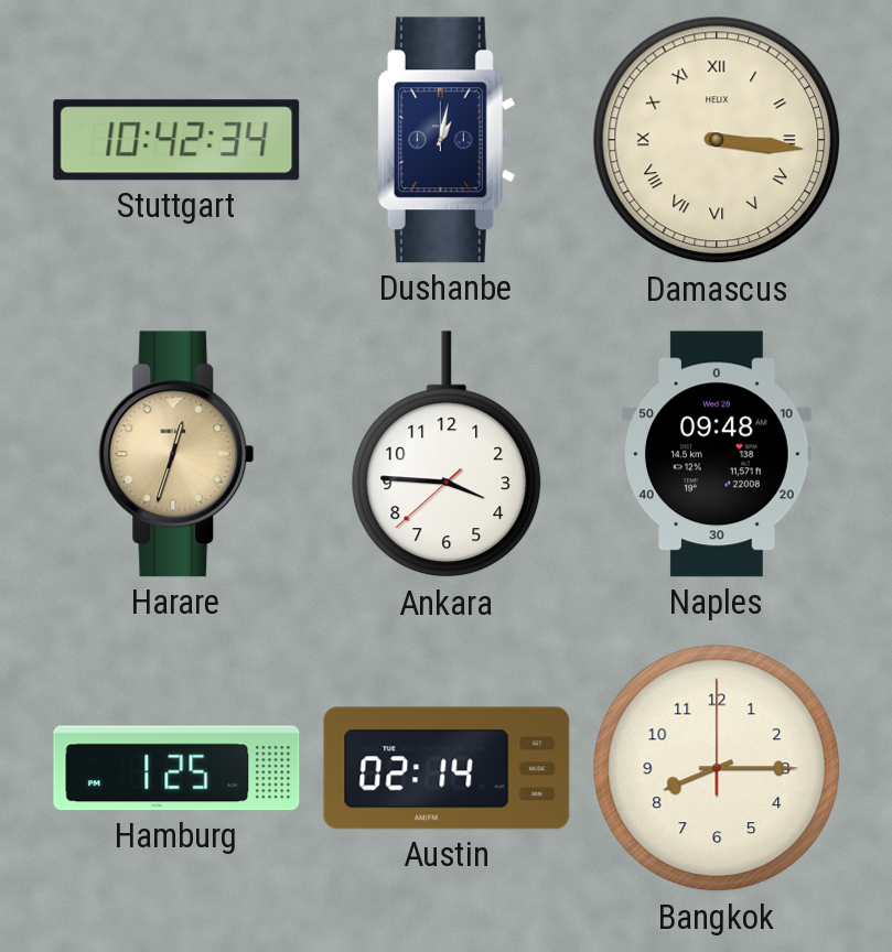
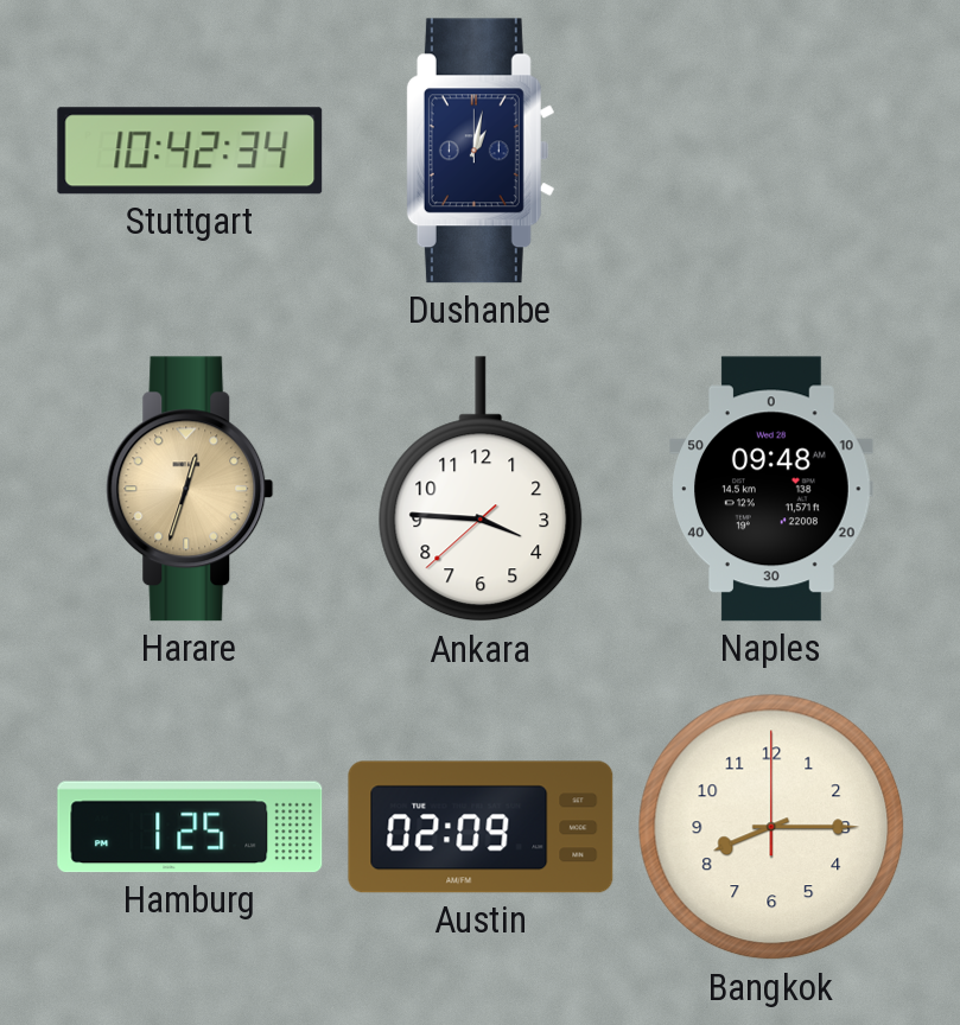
Damascus: 3:16 -> none
Austin: 02:14 -> 02:09
